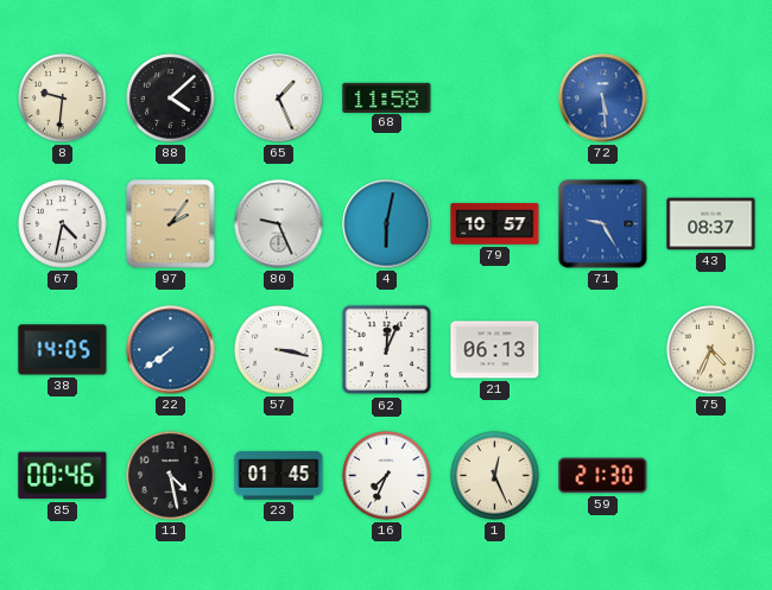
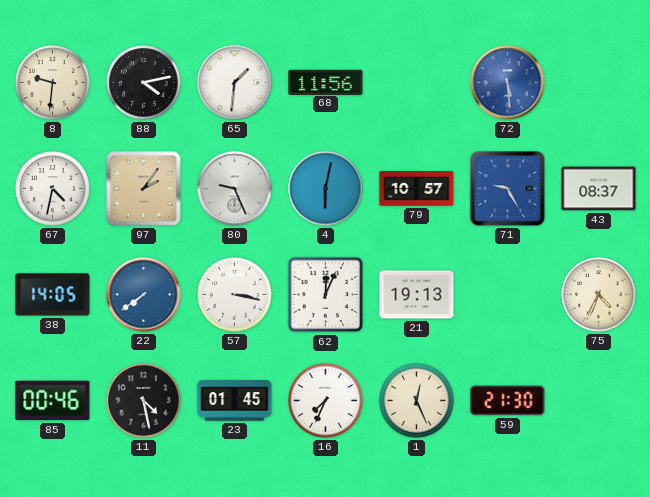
88: 4:08 -> 4:13
65: 1:26 -> 1:31
68: 11:58 -> 11:56
21: 06:13 -> 19:13
